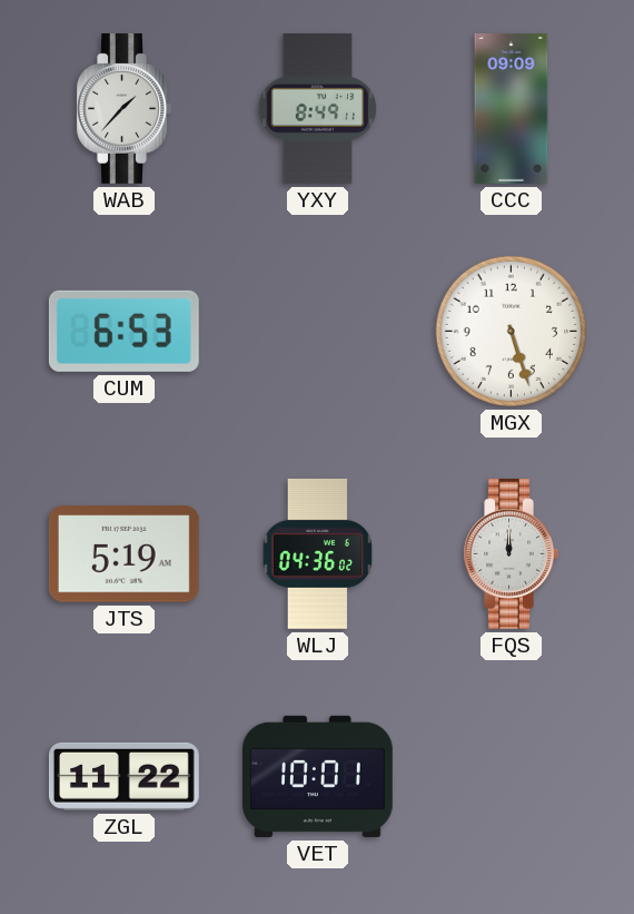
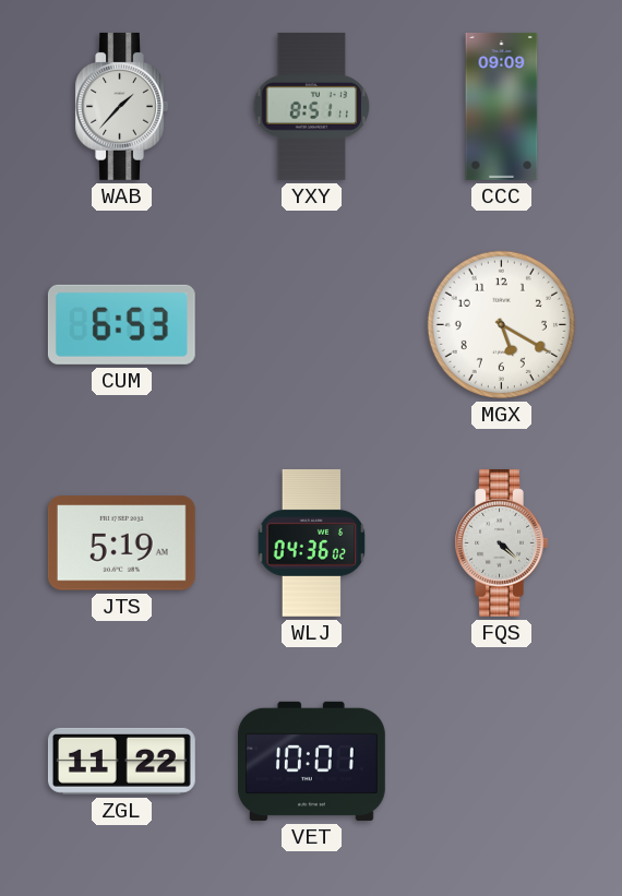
YXY: 8:49 -> 8:51
MGX: 5:27 -> 5:20
FQS: 12:00 -> 4:22
